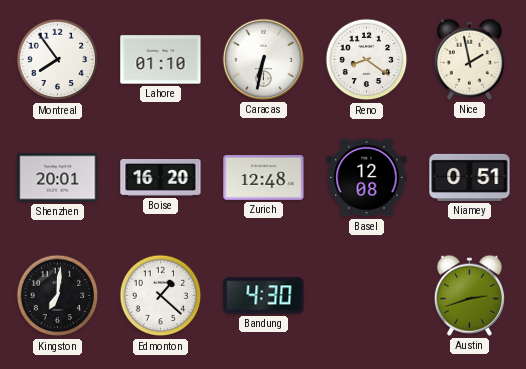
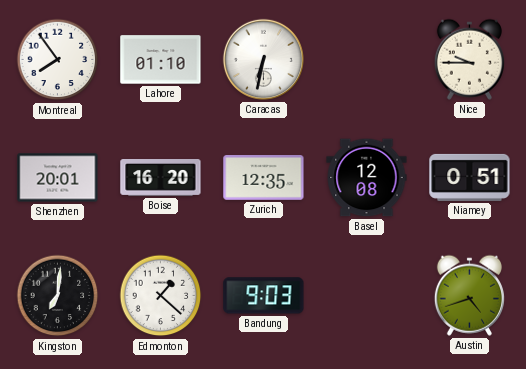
Reno: 8:21 -> none
Nice: 1:58 -> 9:45
Zurich: 12:48 -> 12:35
Bandung: 4:30 -> 9:03
Austin: 2:42 -> 4:42
